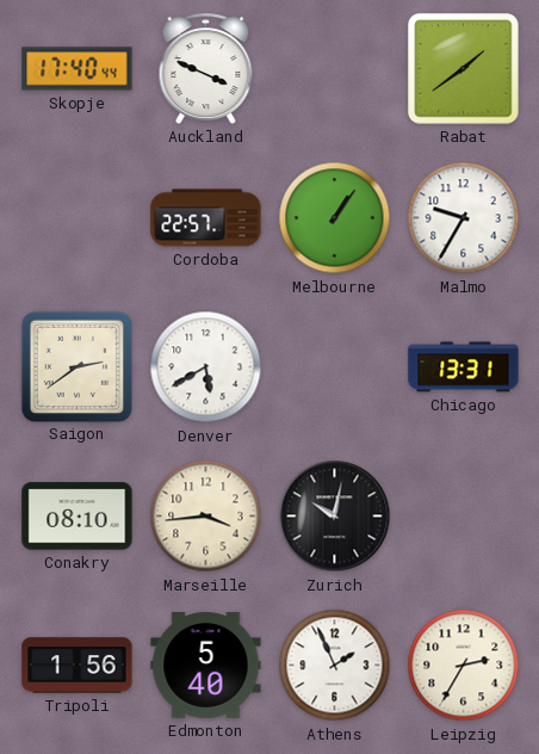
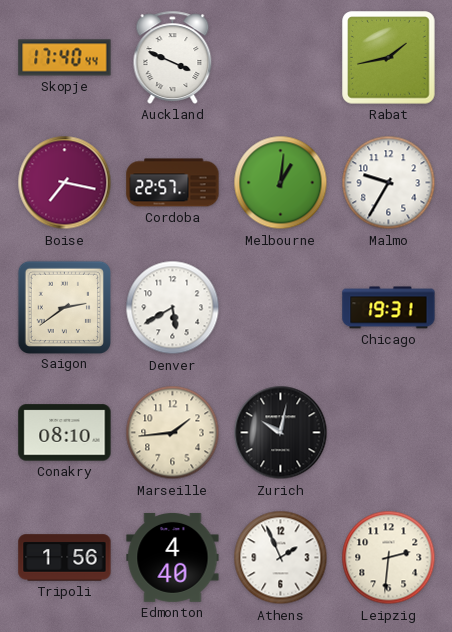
Rabat: 1:39 -> 1:43
Boise: none -> 7:17
Melbourne: 1:06 -> 1:01
Chicago: 13:31 -> 19:31
Marseille: 3:44 -> 1:44
Edmonton: 5:40 -> 4:40
Leipzig: 2:35 -> 2:31
